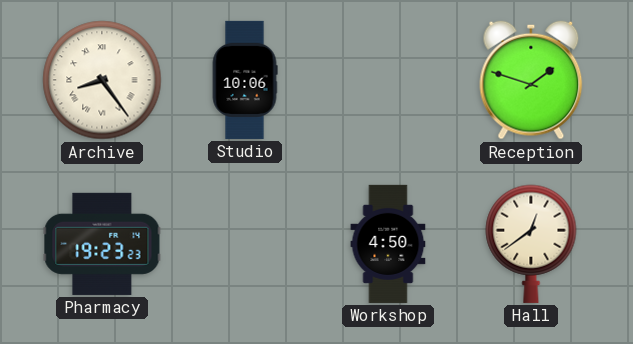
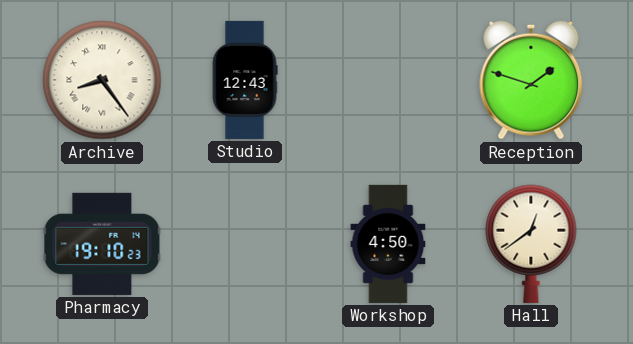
Studio: 10:06 -> 12:43
Pharmacy: 19:23 -> 19:10
